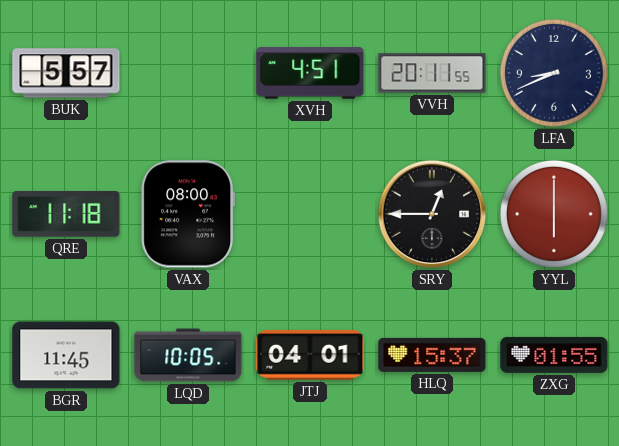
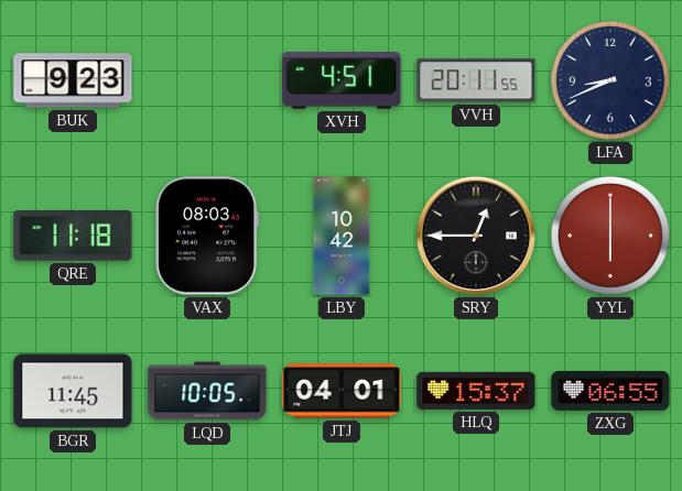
BUK: 5:57 -> 9:23
VAX: 08:00 -> 08:03
LBY: none -> 10:42
ZXG: 01:55 -> 06:55
